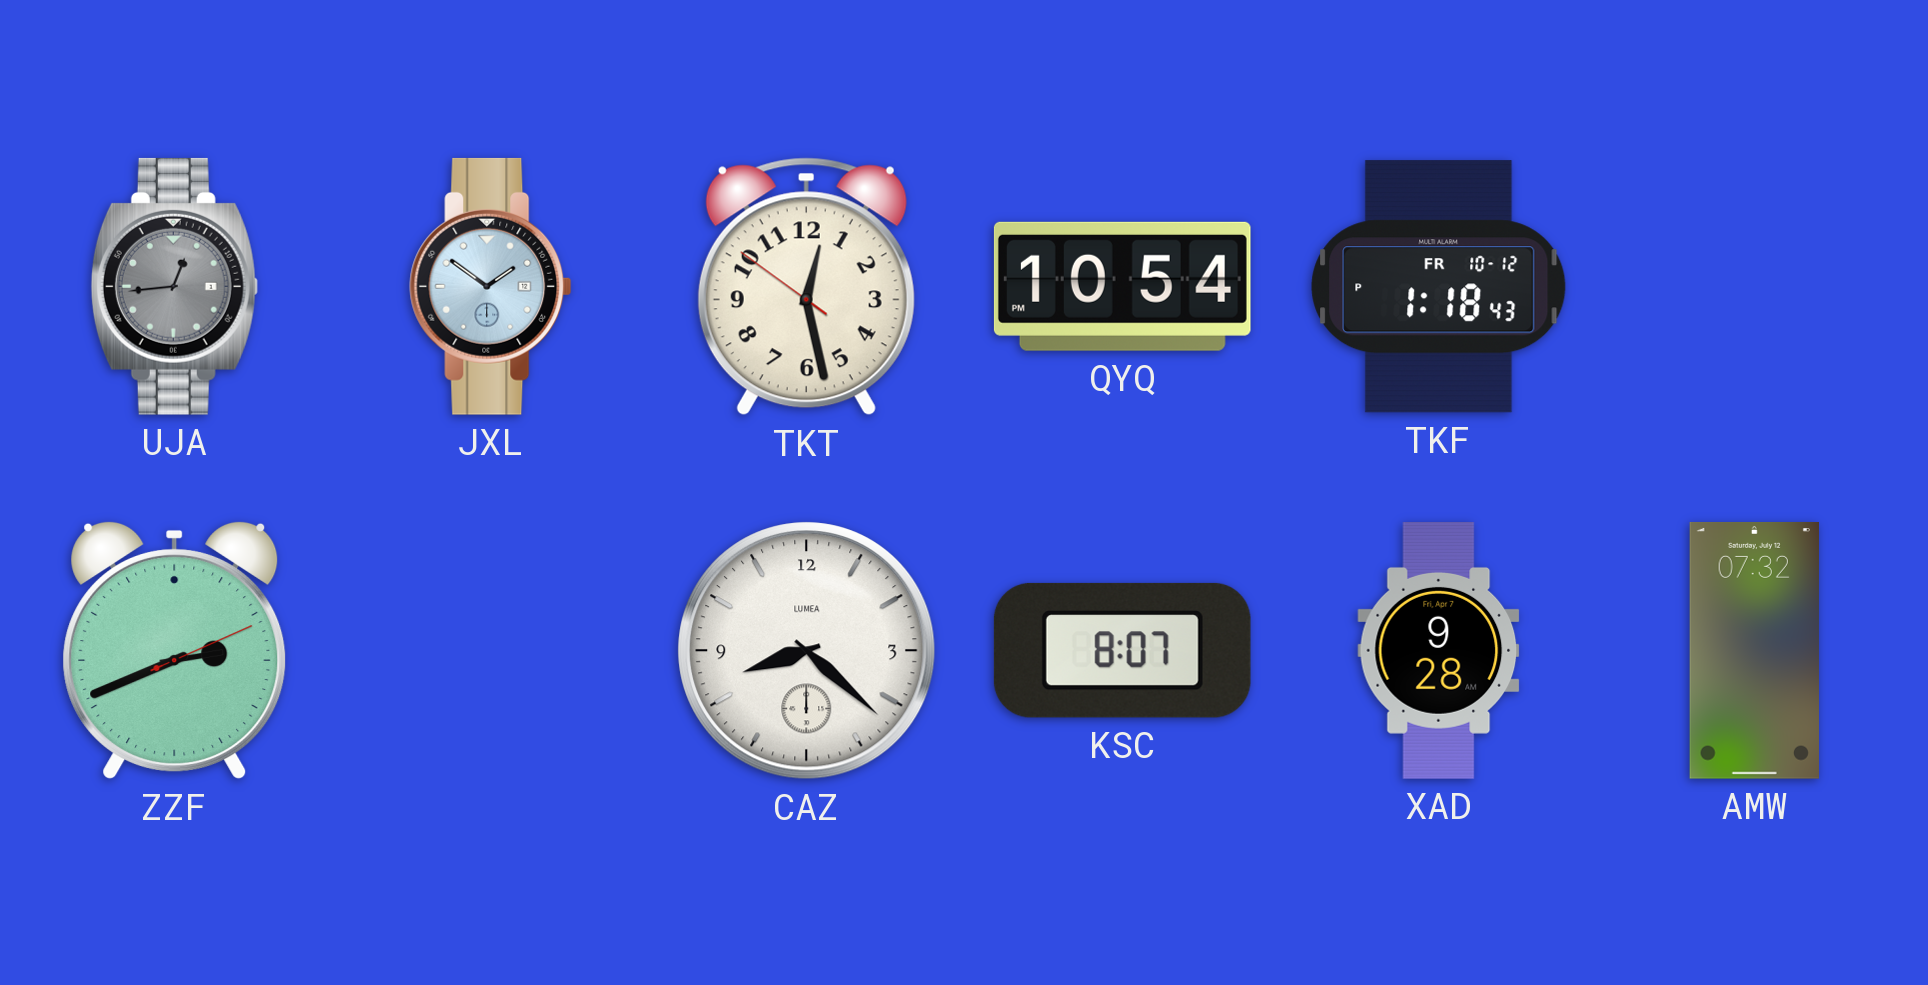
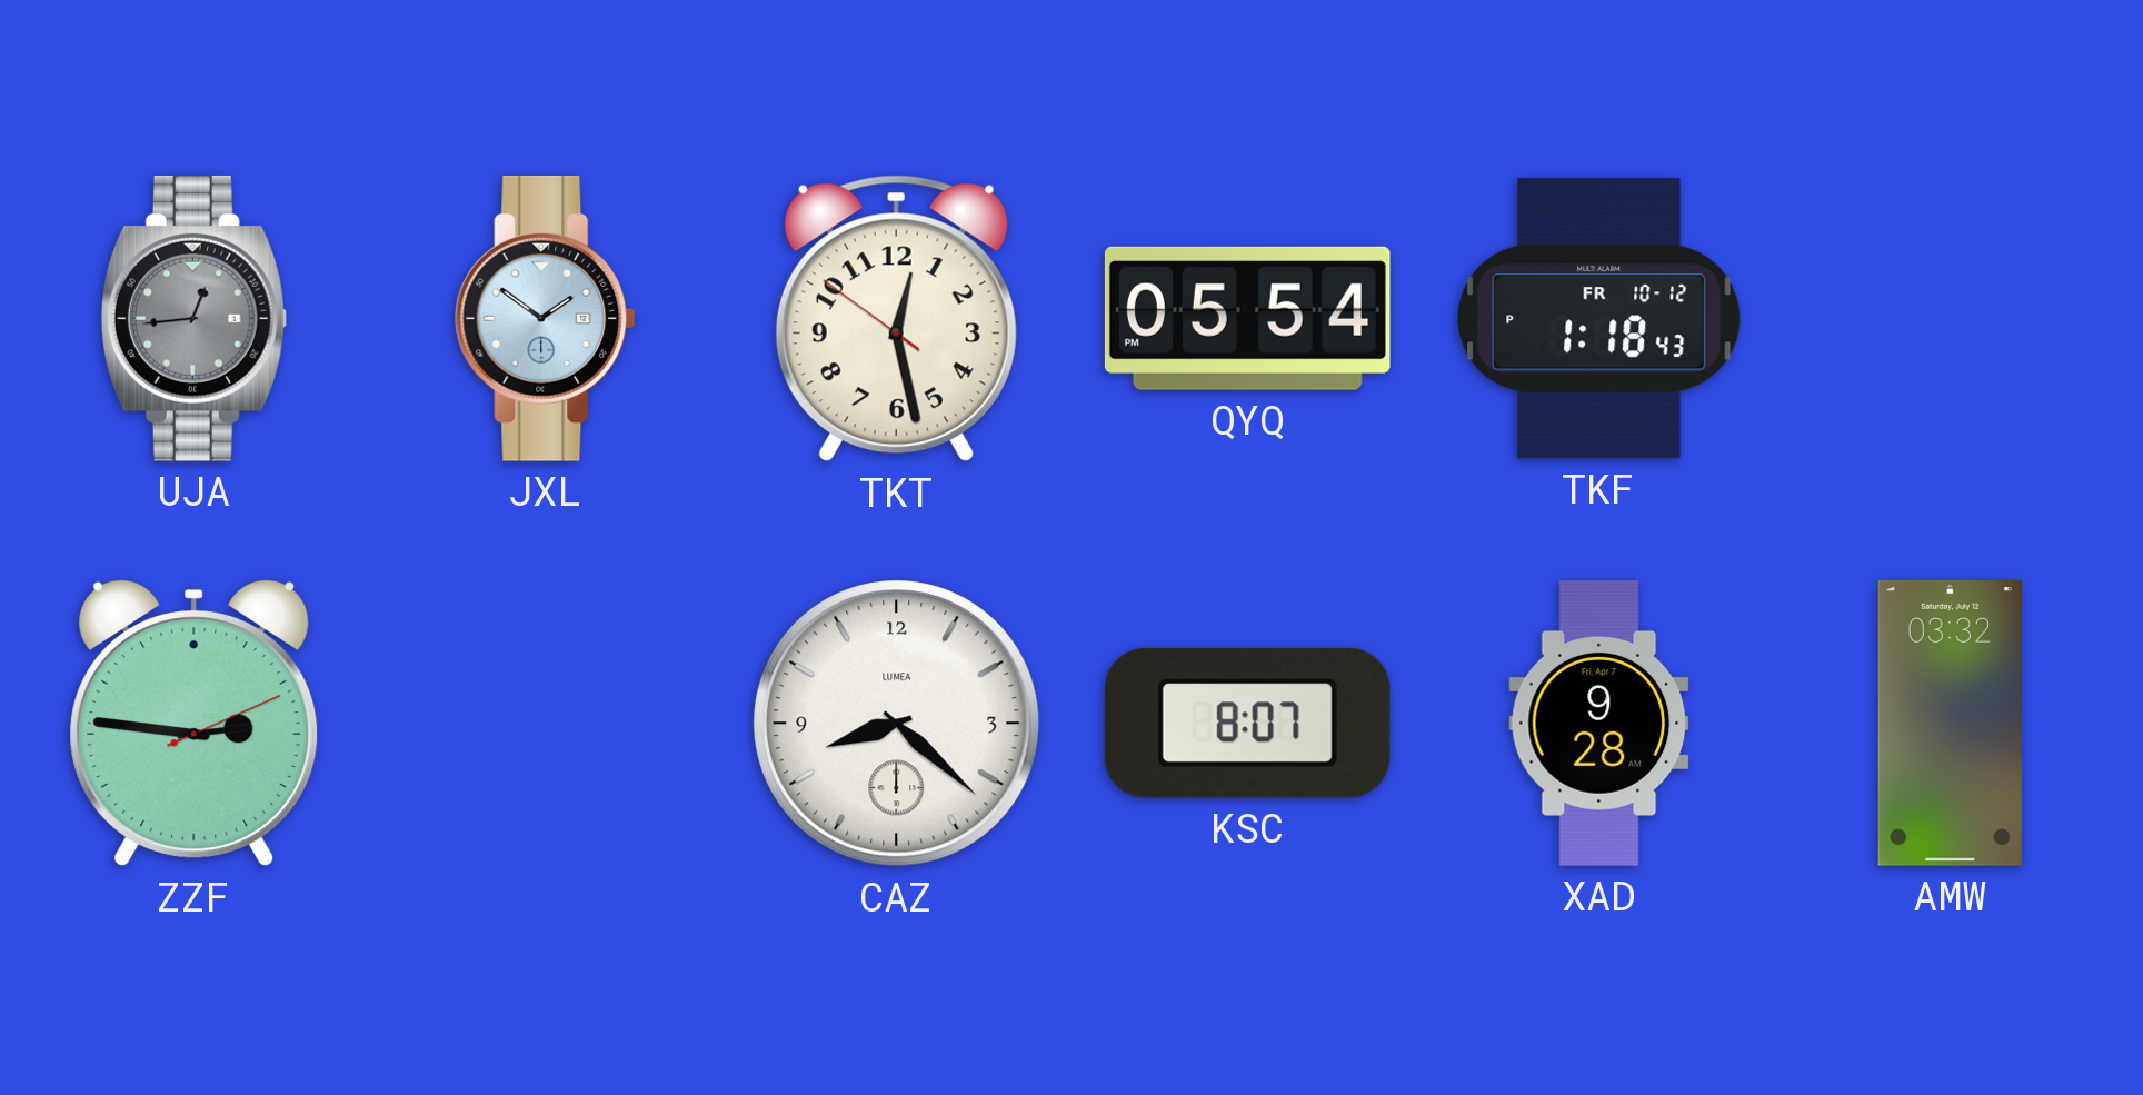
QYQ: 10:54 -> 05:54
ZZF: 2:41 -> 2:46
AMW: 07:32 -> 03:32
